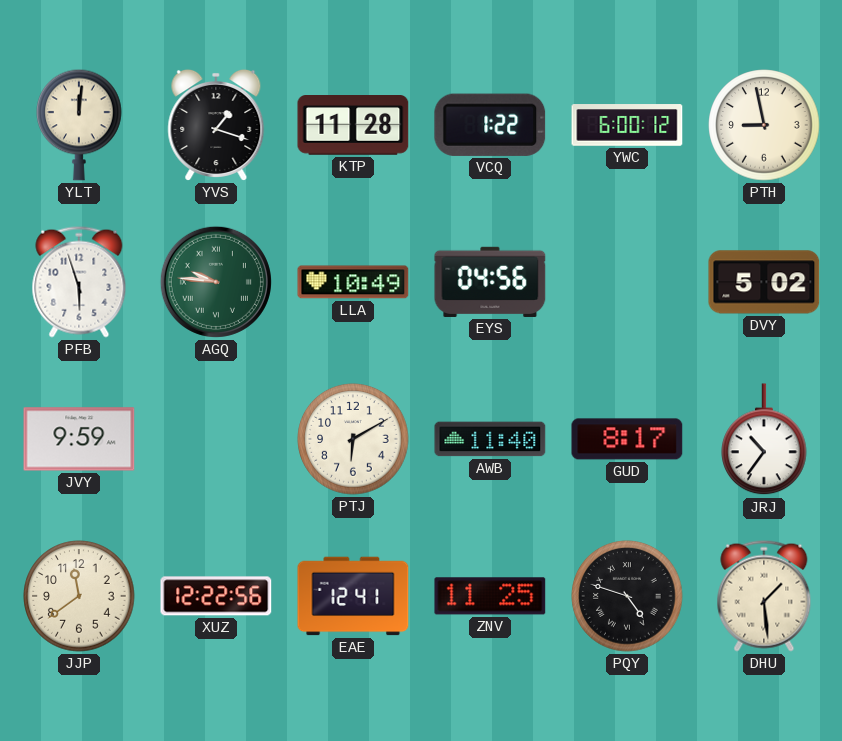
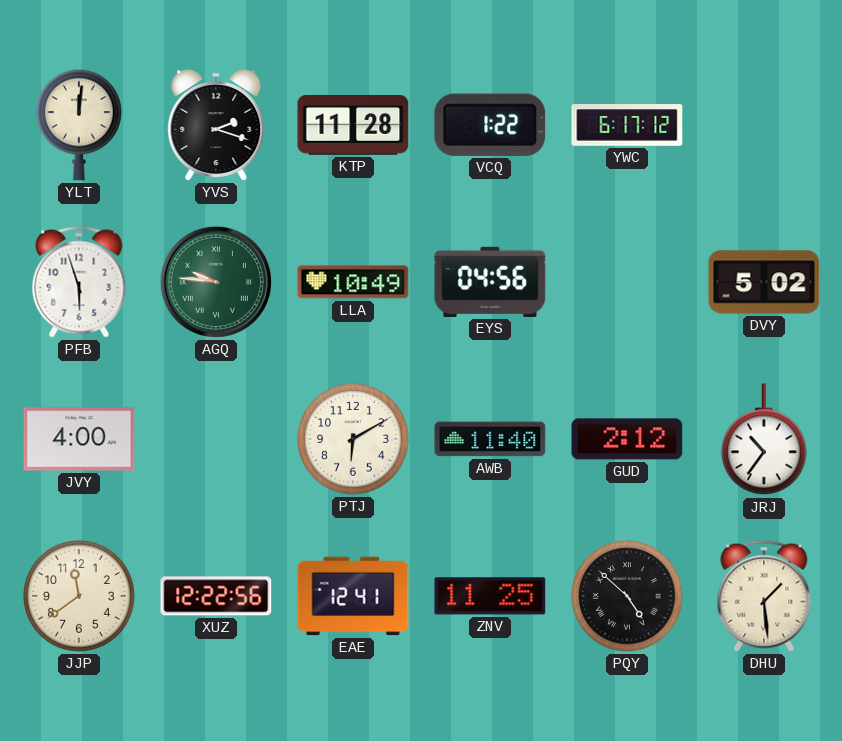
YVS: 1:18 -> 2:18
YWC: 6:00 -> 6:17
PTH: 8:58 -> none
JVY: 9:59 -> 4:00
GUD: 8:17 -> 2:12
PQY: 4:48 -> 4:52
